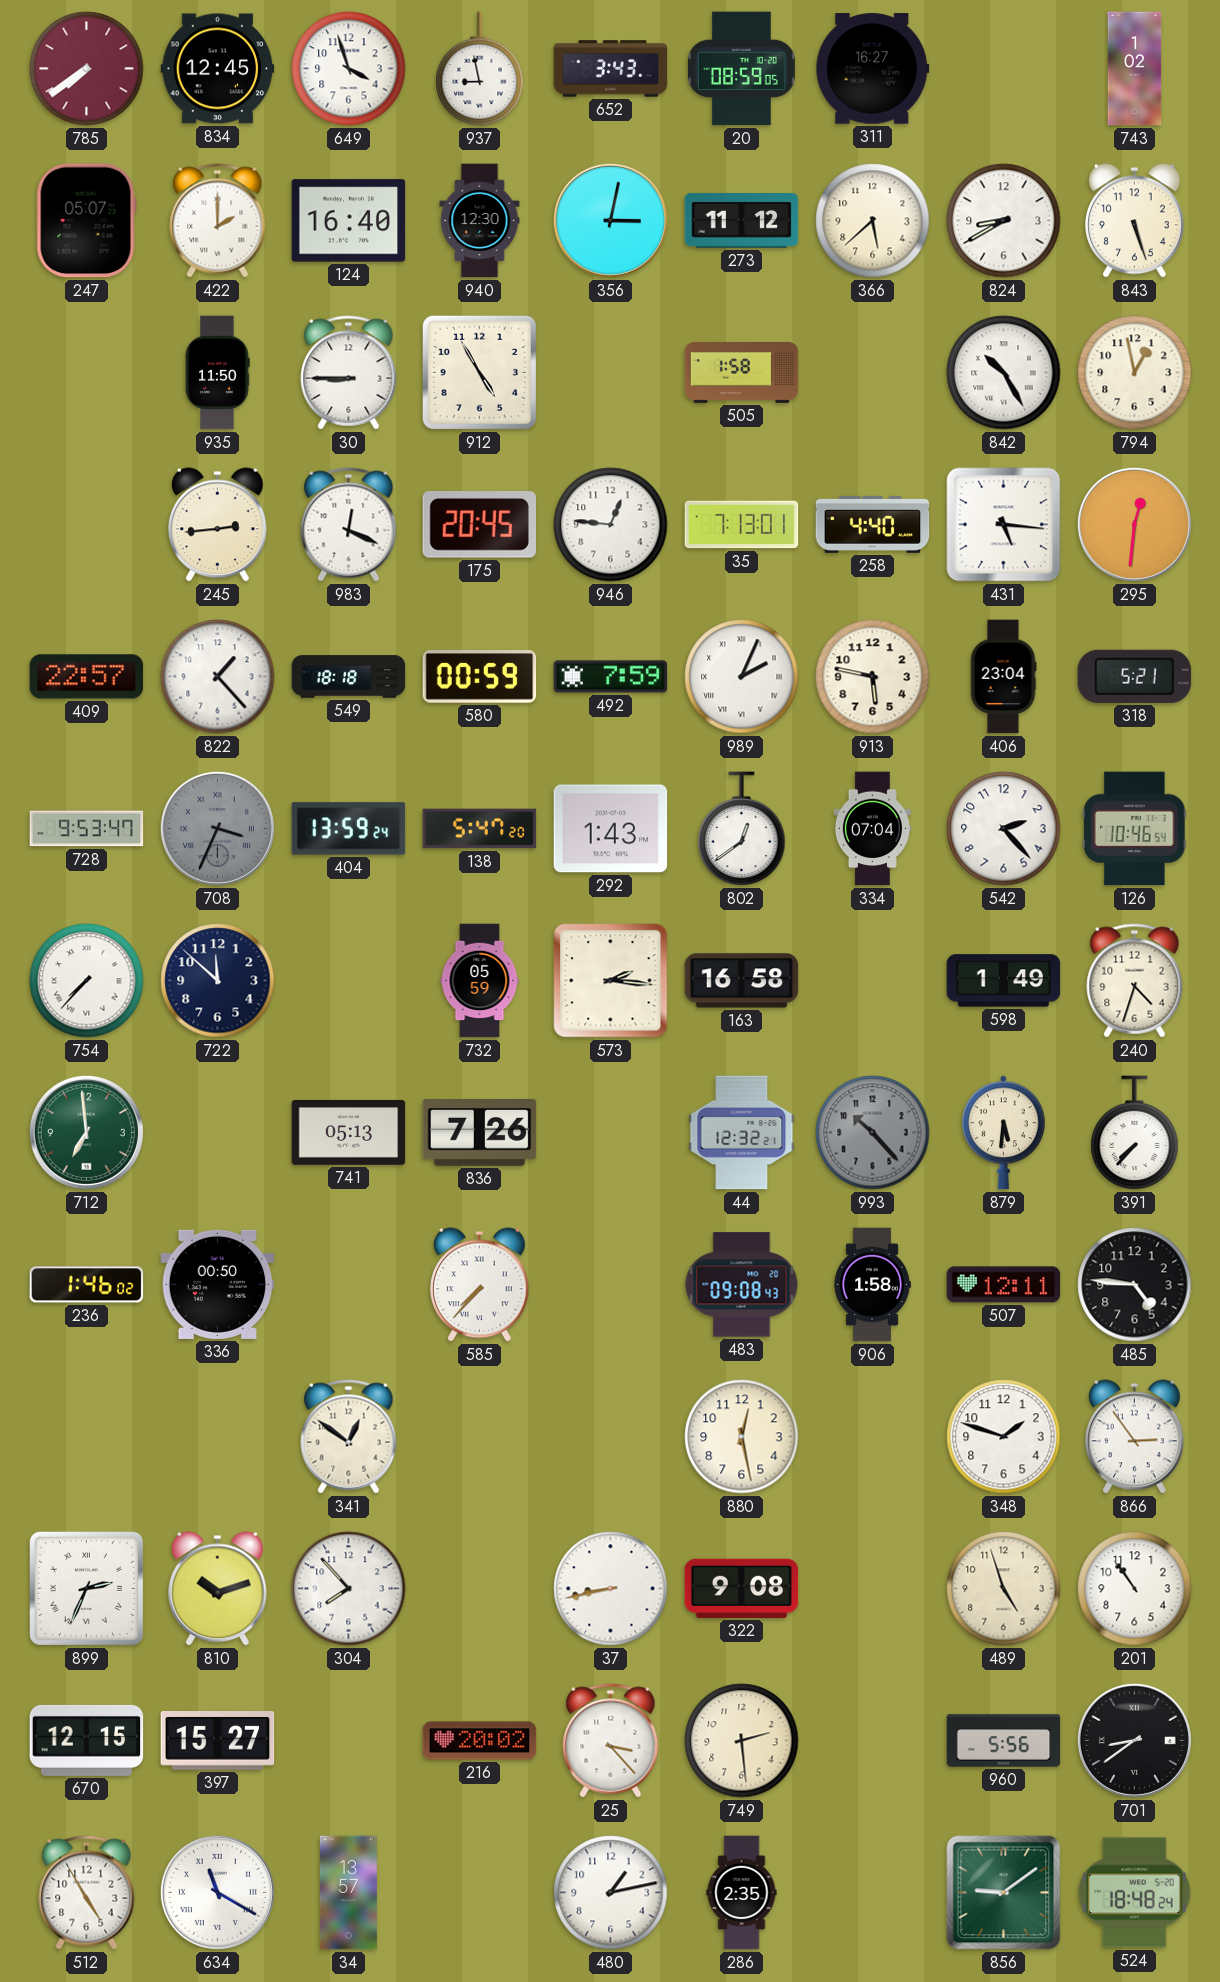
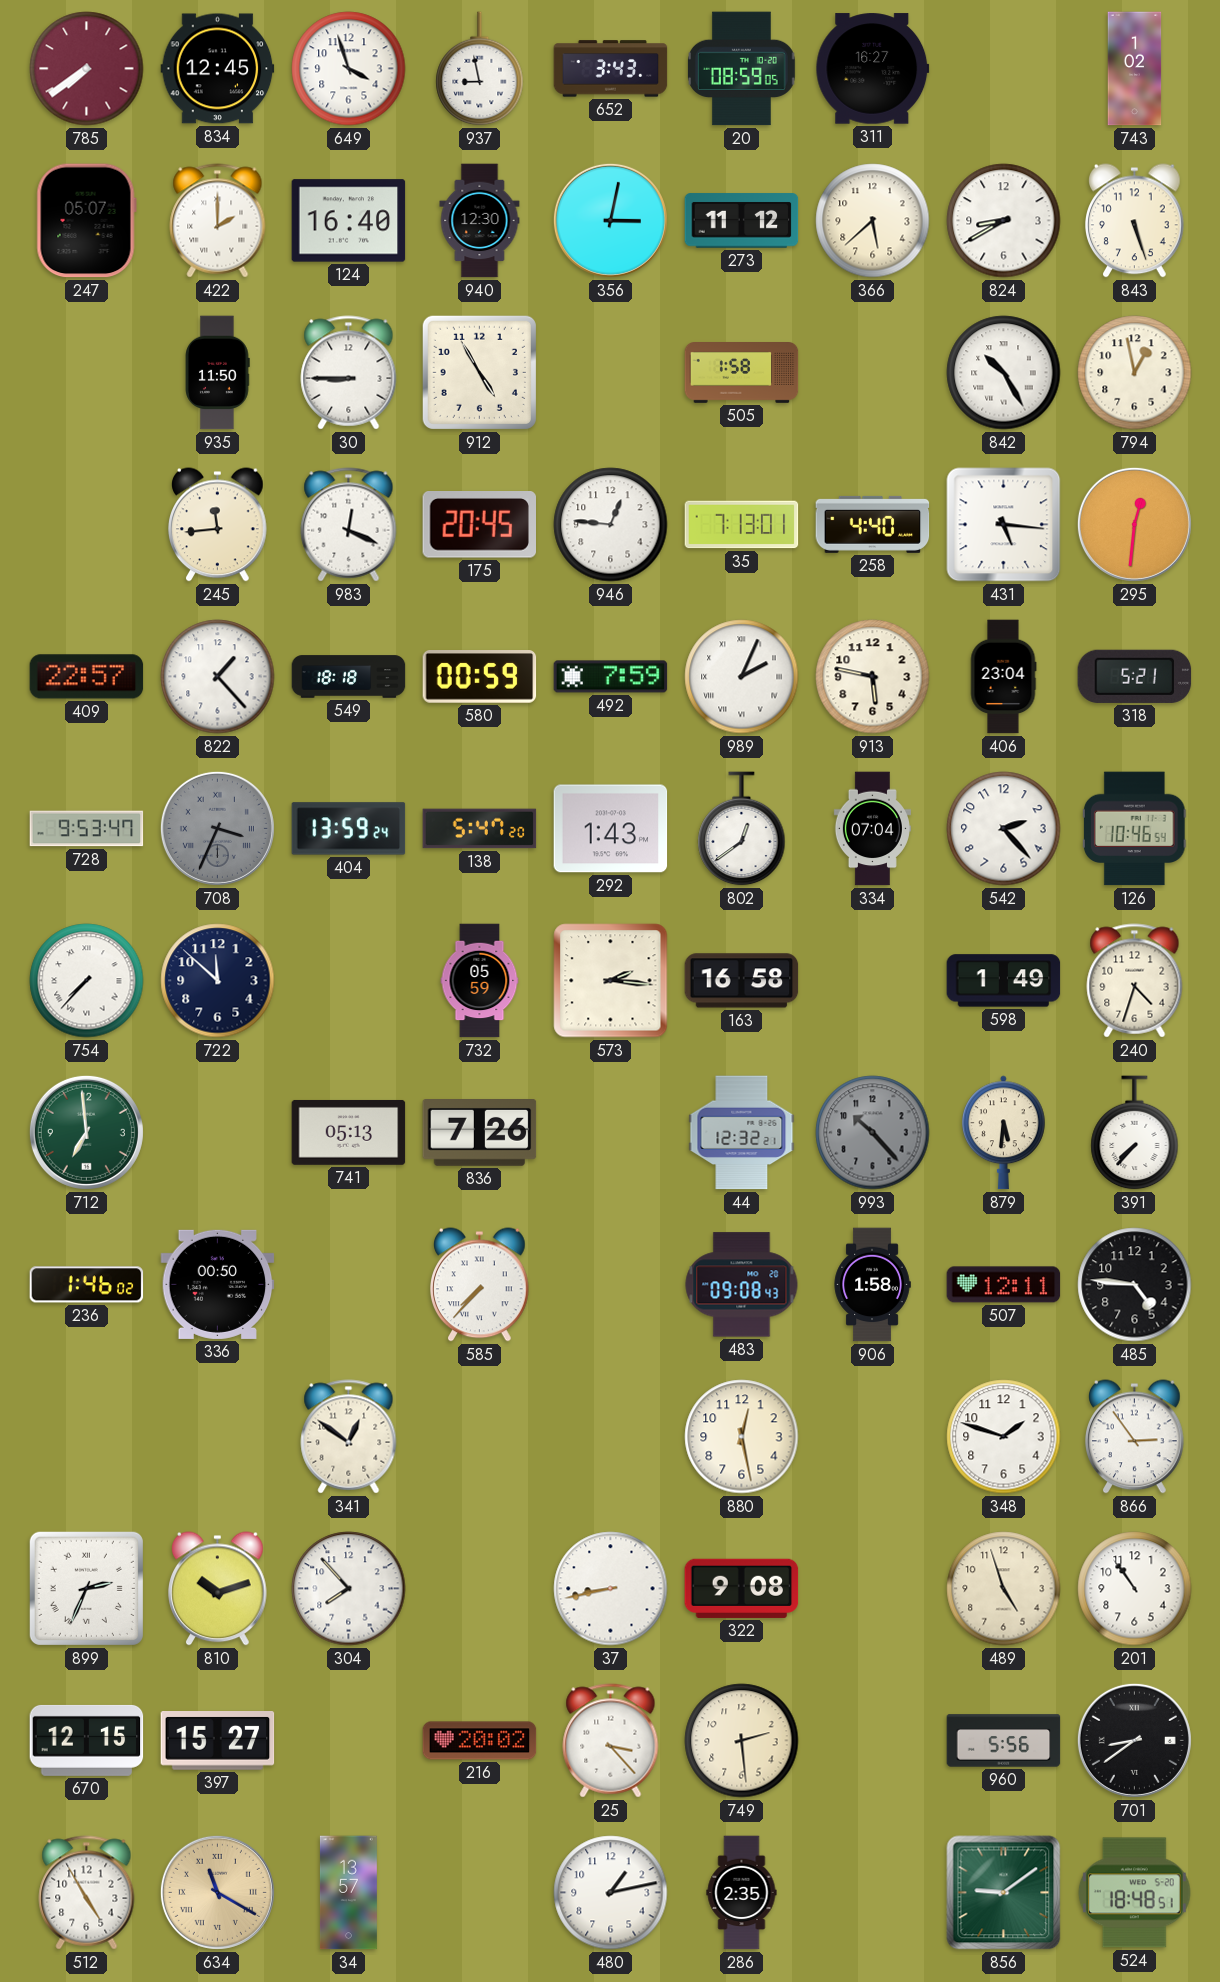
245: 2:44 -> 11:44
634 dial: white -> champagne
524: 18:48:24 -> 18:48:51
